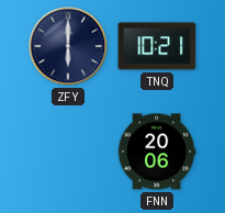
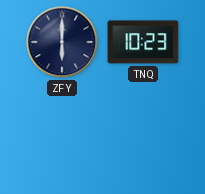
TNQ: 10:21 -> 10:23
FNN: 20:06 -> none
